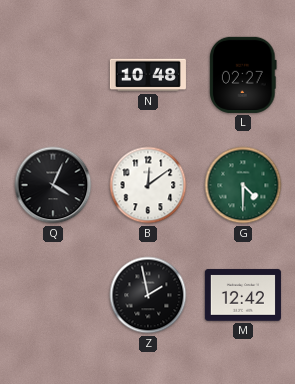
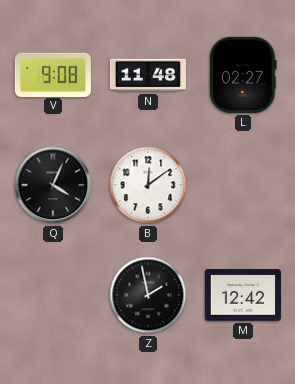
V: none -> 9:08
N: 10:48 -> 11:48
G: 4:30 -> none
